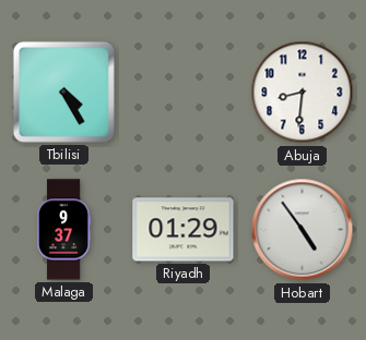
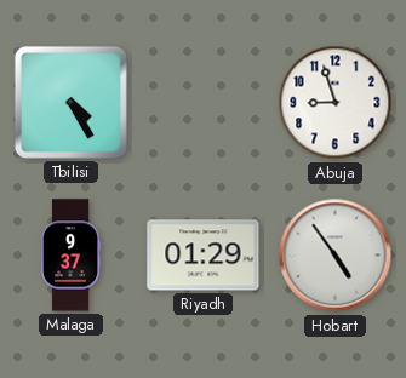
Abuja: 8:31 -> 8:57
